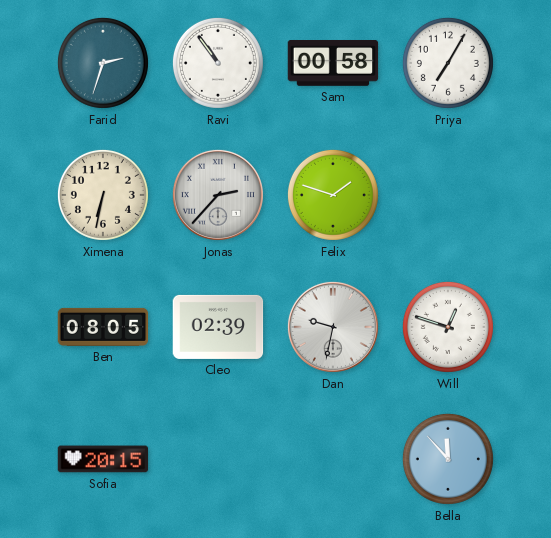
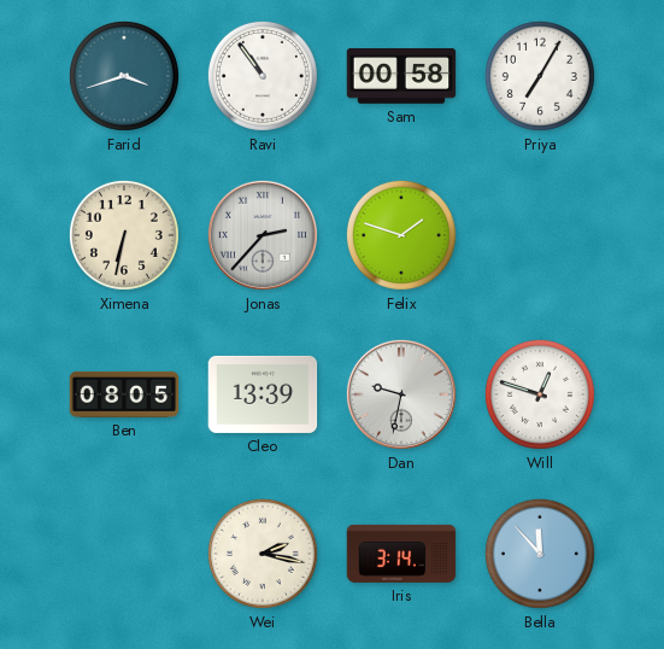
Farid: 2:33 -> 3:42
Cleo: 02:39 -> 13:39
Sofia: 20:15 -> none
Wei: none -> 2:17
Iris: none -> 3:14
